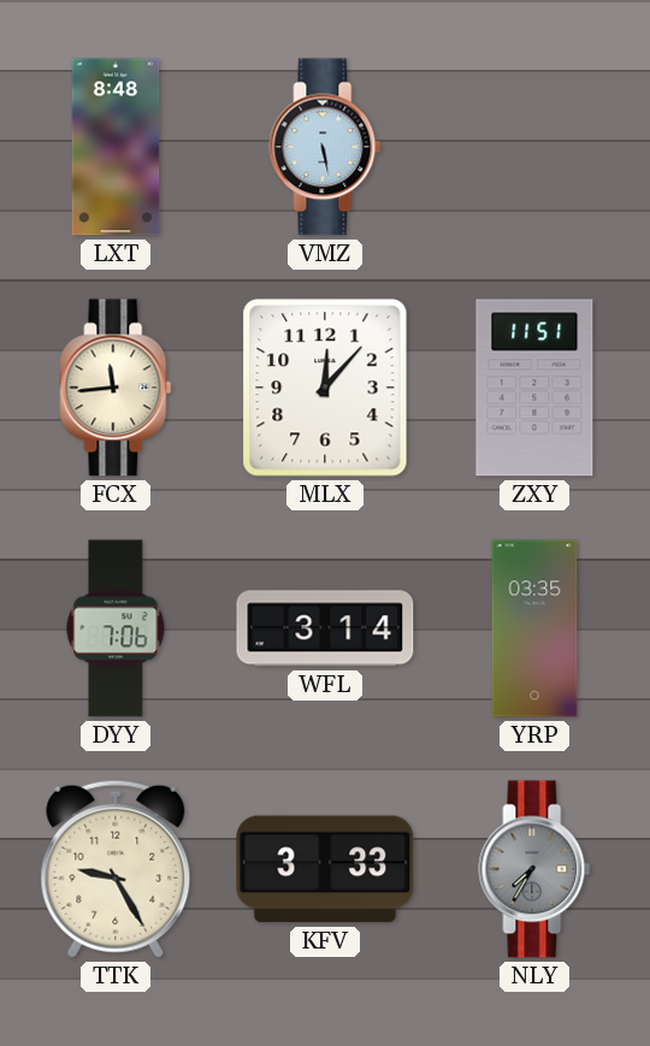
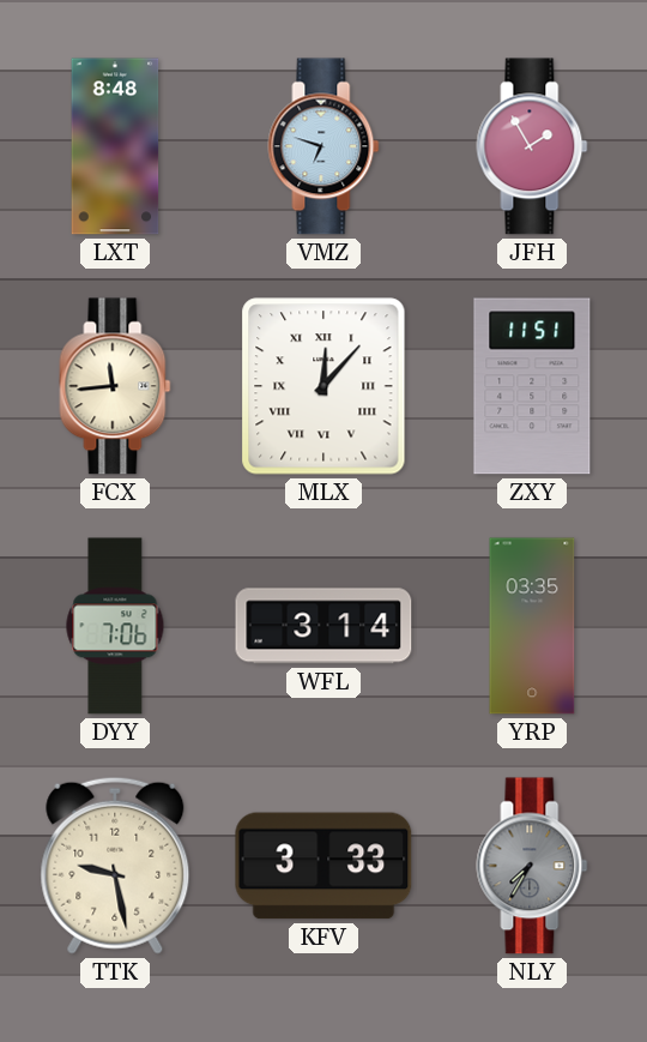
VMZ: 5:28 -> 6:48
JFH: none -> 1:55
MLX numerals: Arabic -> Roman
TTK: 9:25 -> 9:28
